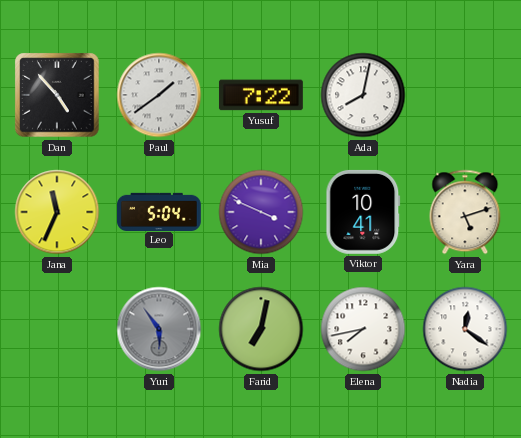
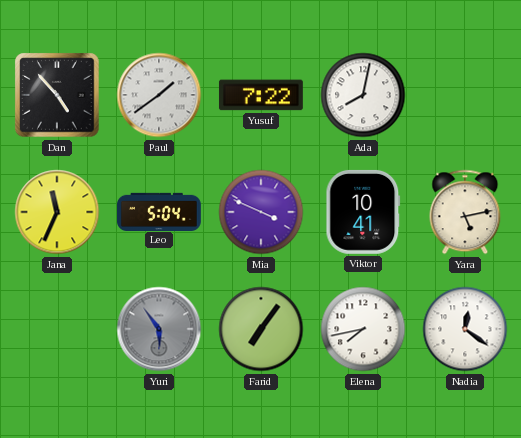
Yara: 5:12 -> 5:13
Farid: 7:02 -> 7:06
